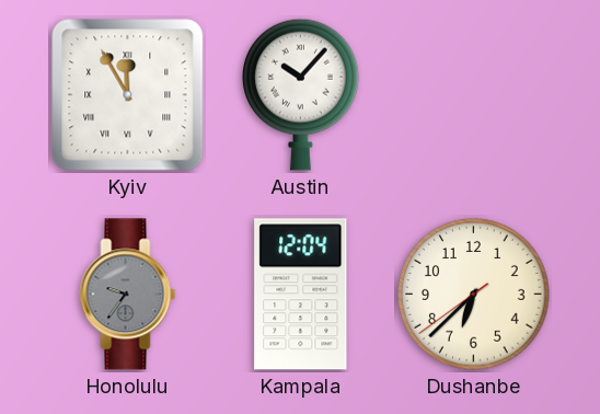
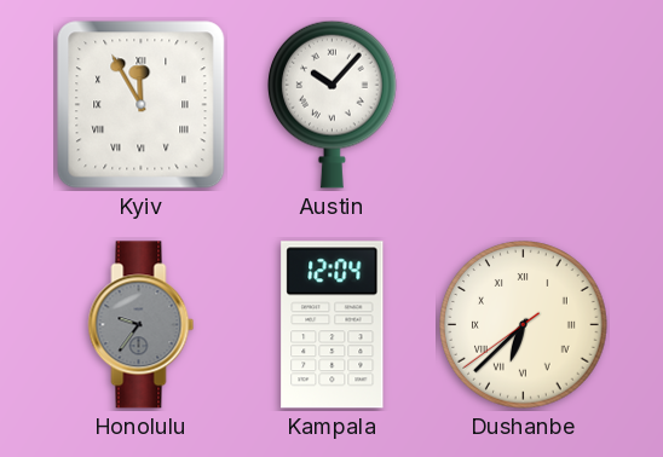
Dushanbe numerals: Arabic -> Roman
